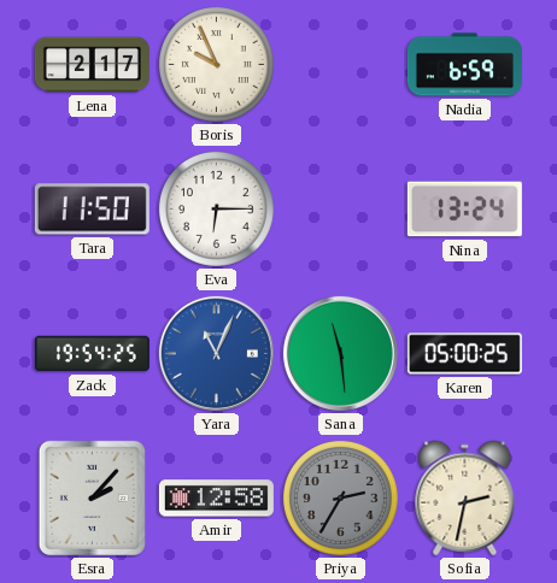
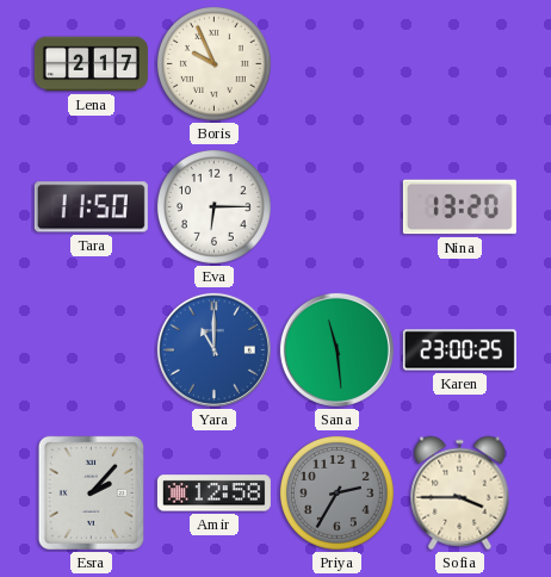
Nadia: 6:59 -> none
Nina: 13:24 -> 13:20
Zack: 19:54 -> none
Yara: 11:04 -> 11:00
Karen: 05:00 -> 23:00
Sofia: 2:32 -> 3:45
